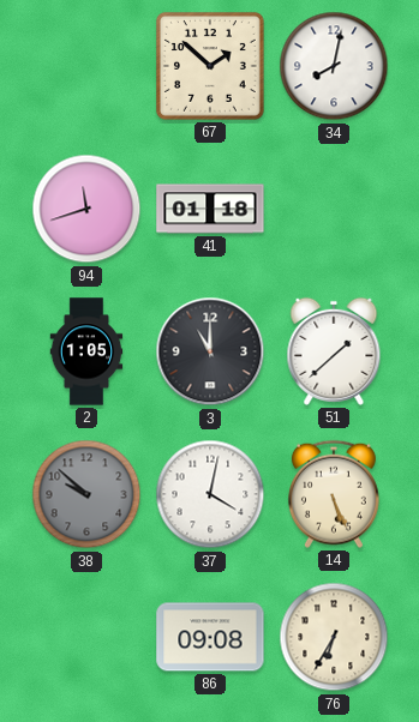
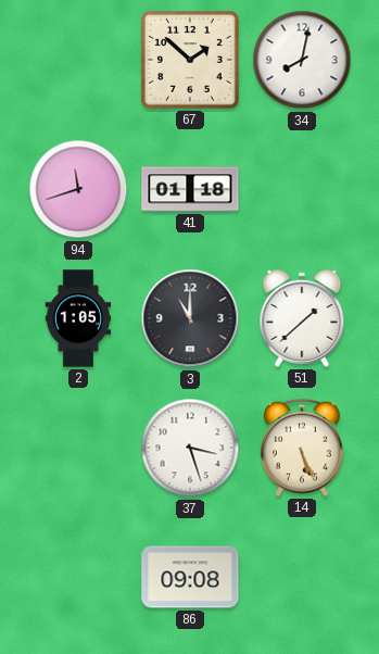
38: 9:52 -> none
37: 4:02 -> 3:27
76: 6:35 -> none
